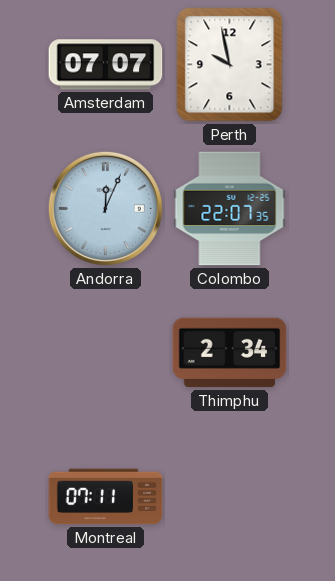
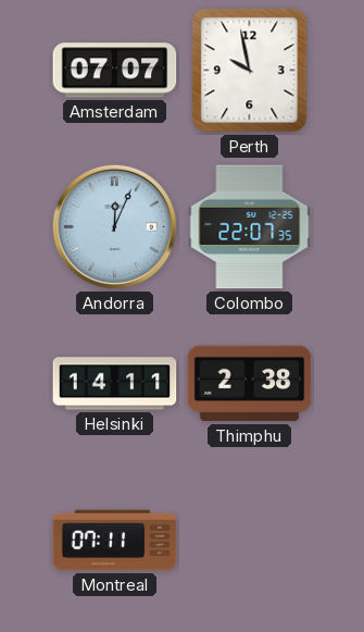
Helsinki: none -> 14:11
Thimphu: 2:34 -> 2:38
